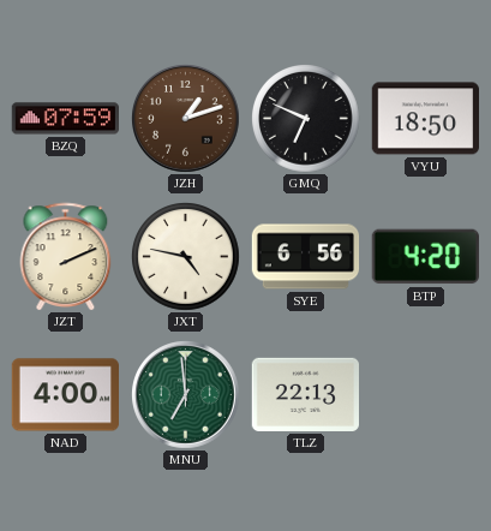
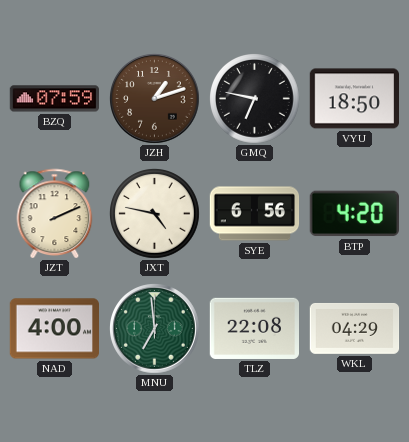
GMQ: 6:49 -> 6:47
TLZ: 22:13 -> 22:08
WKL: none -> 04:29
